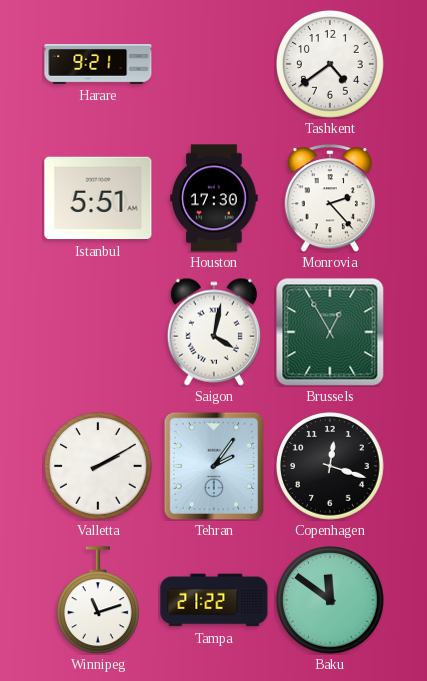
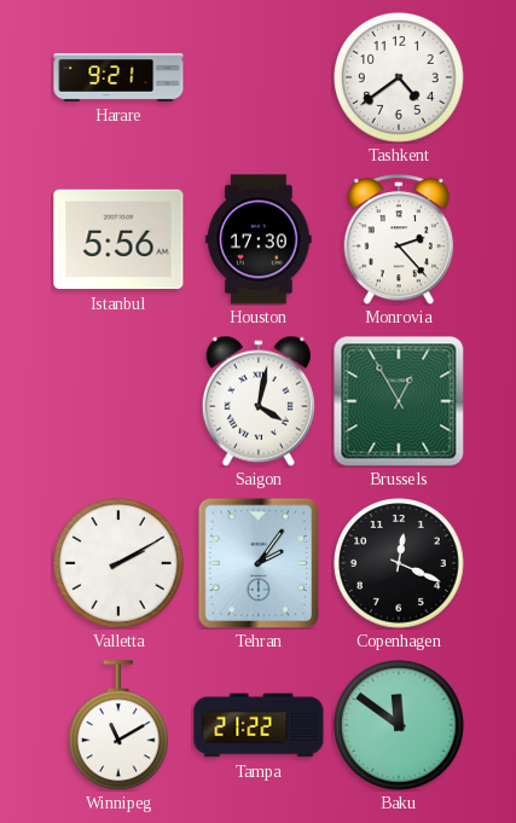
Istanbul: 5:51 -> 5:56
Copenhagen: 12:18 -> 12:19
Winnipeg: 11:12 -> 11:10
